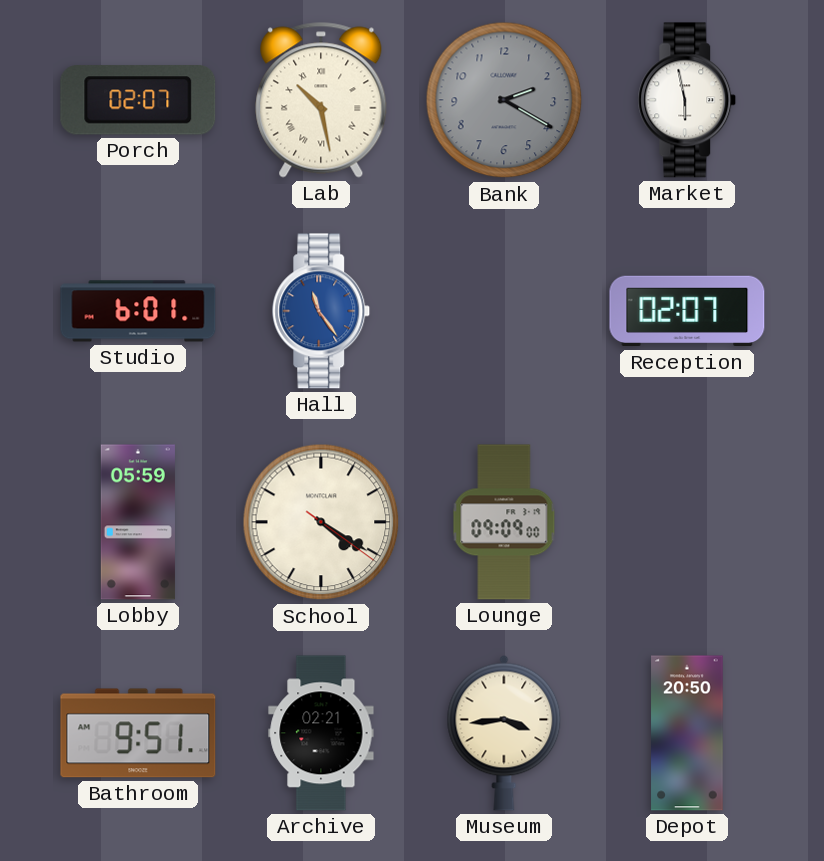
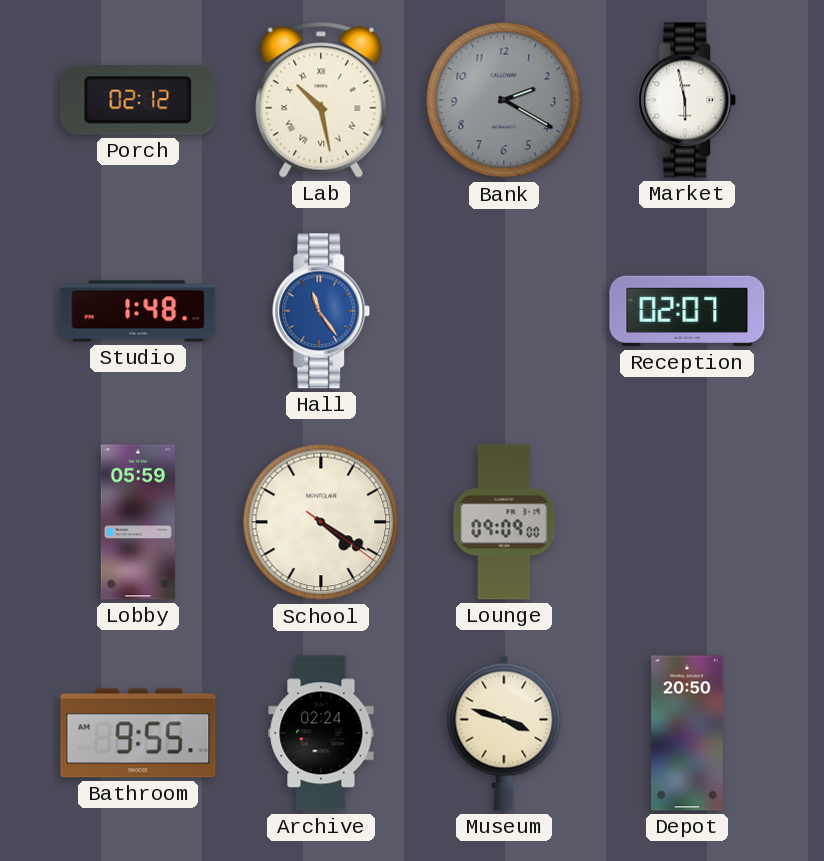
Porch: 02:07 -> 02:12
Studio: 6:01 -> 1:48
Bathroom: 9:51 -> 9:55
Archive: 02:21 -> 02:24
Museum: 3:44 -> 3:48
